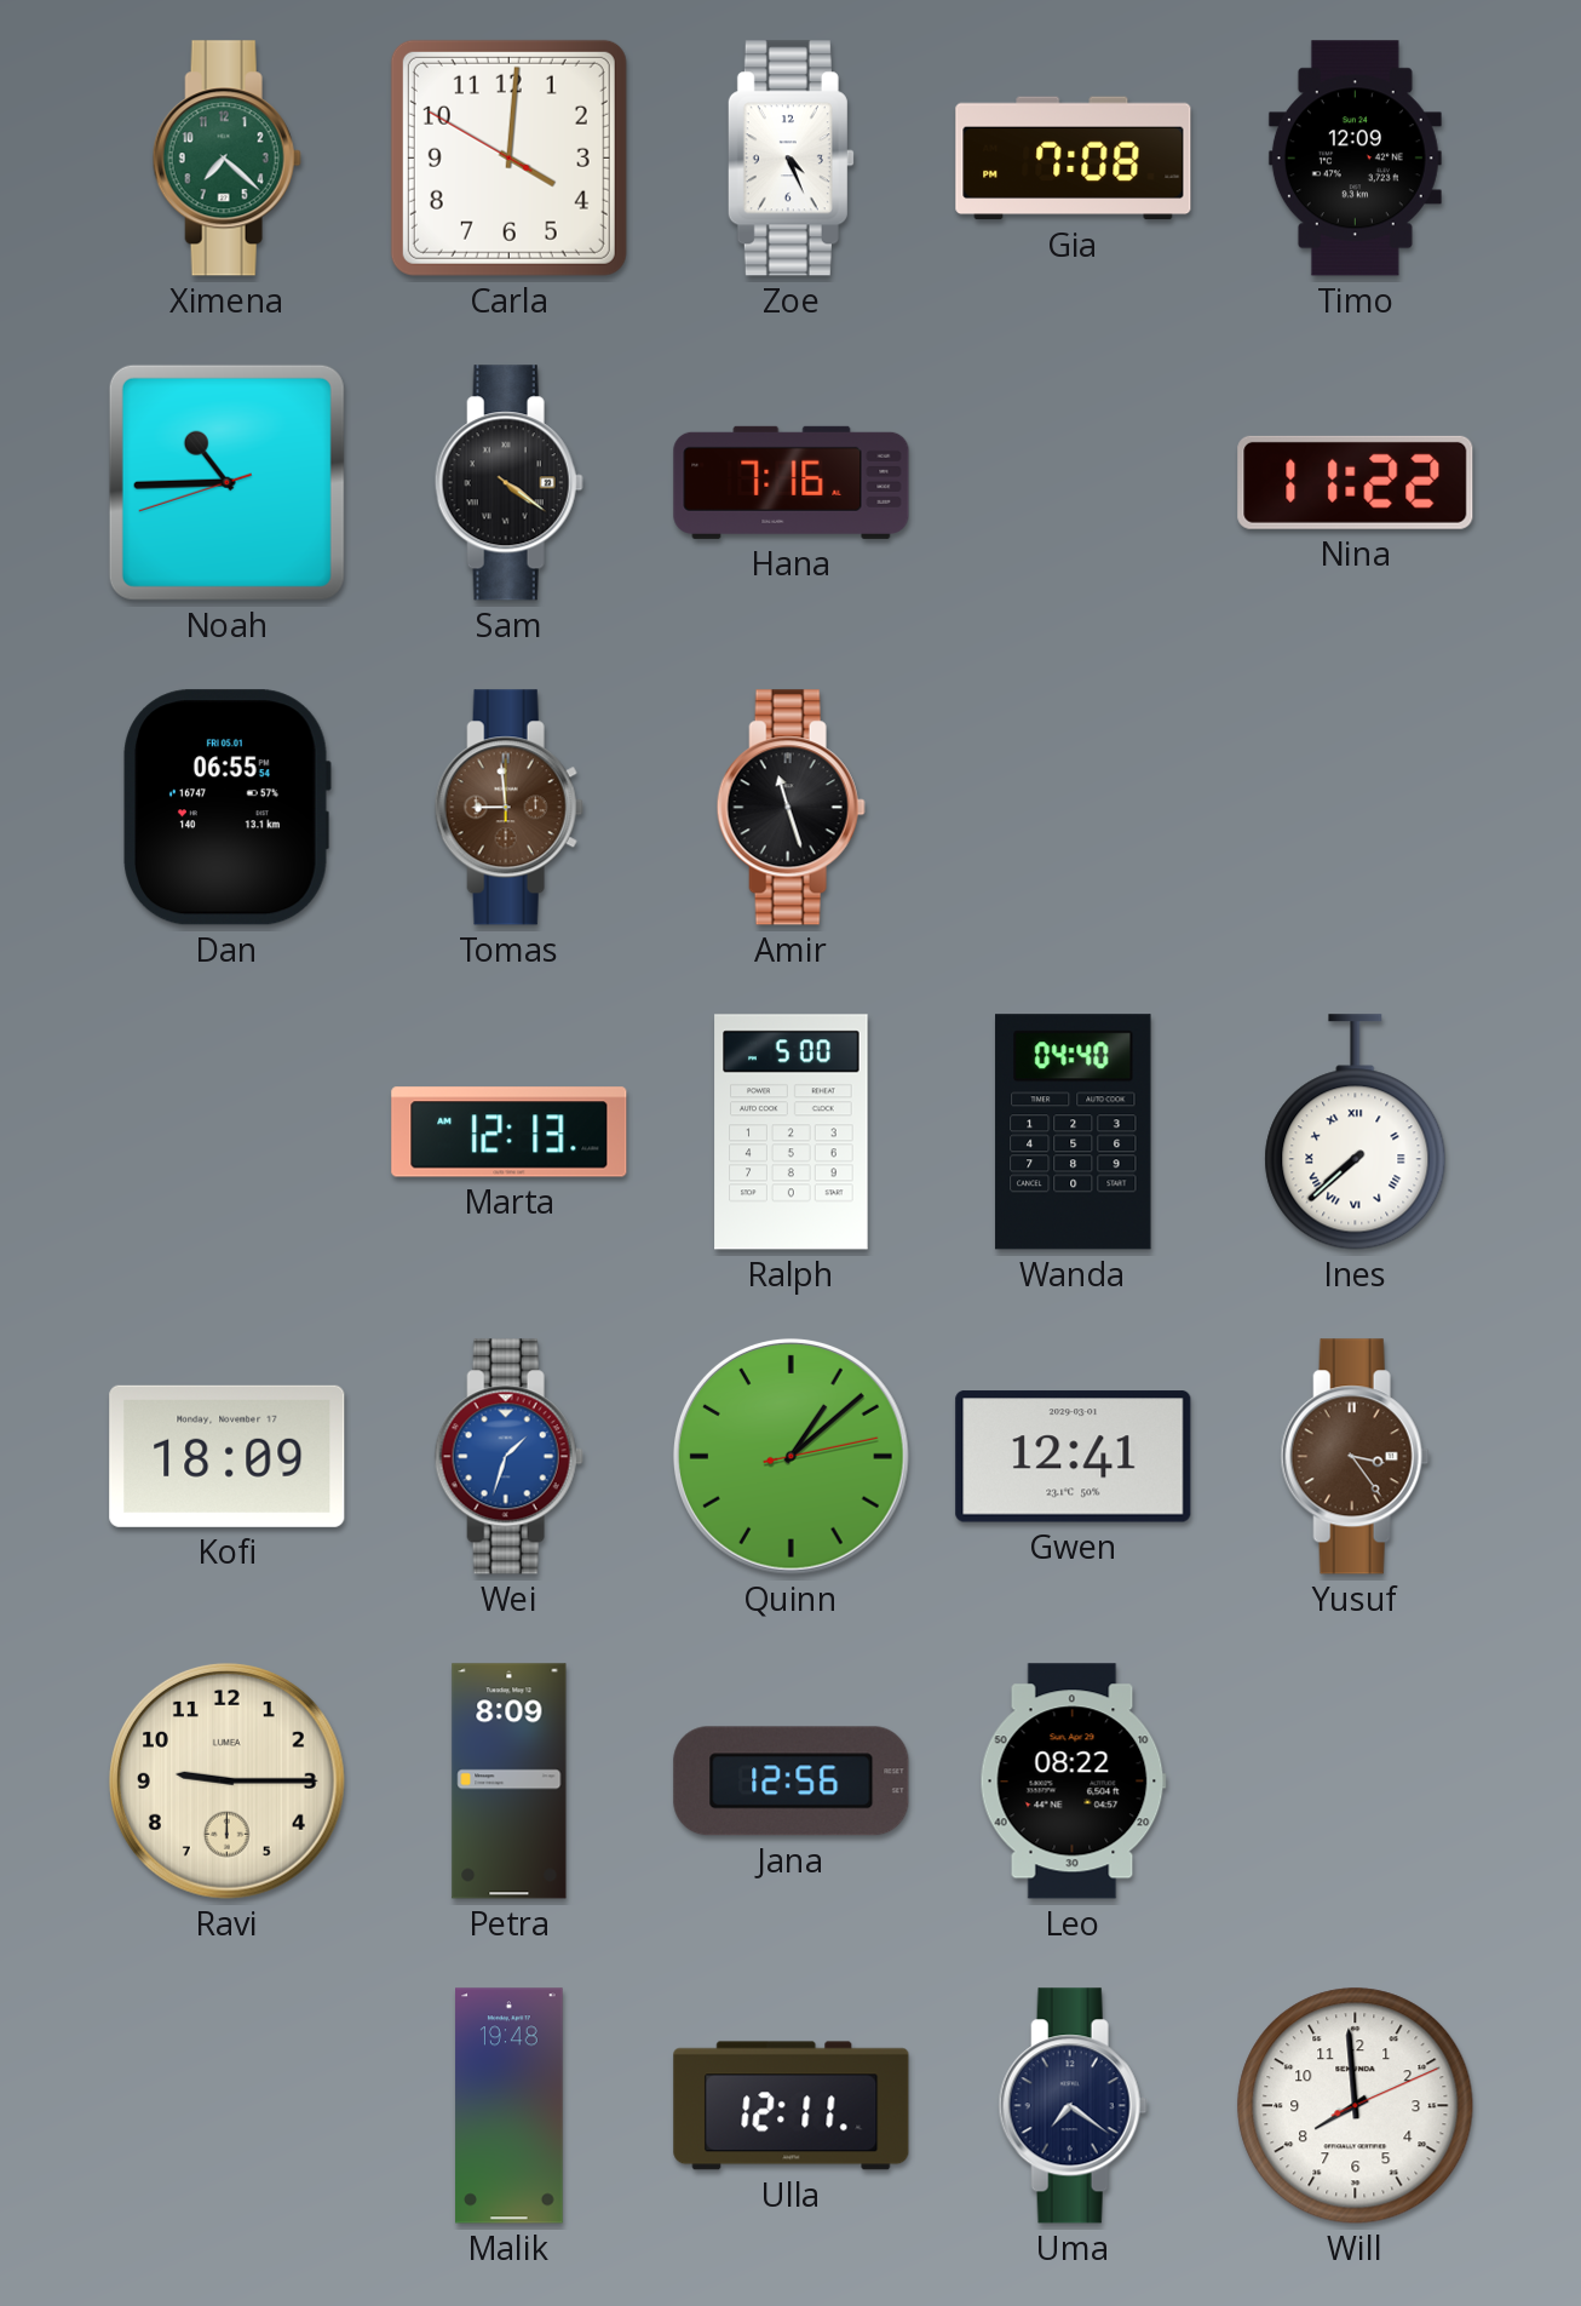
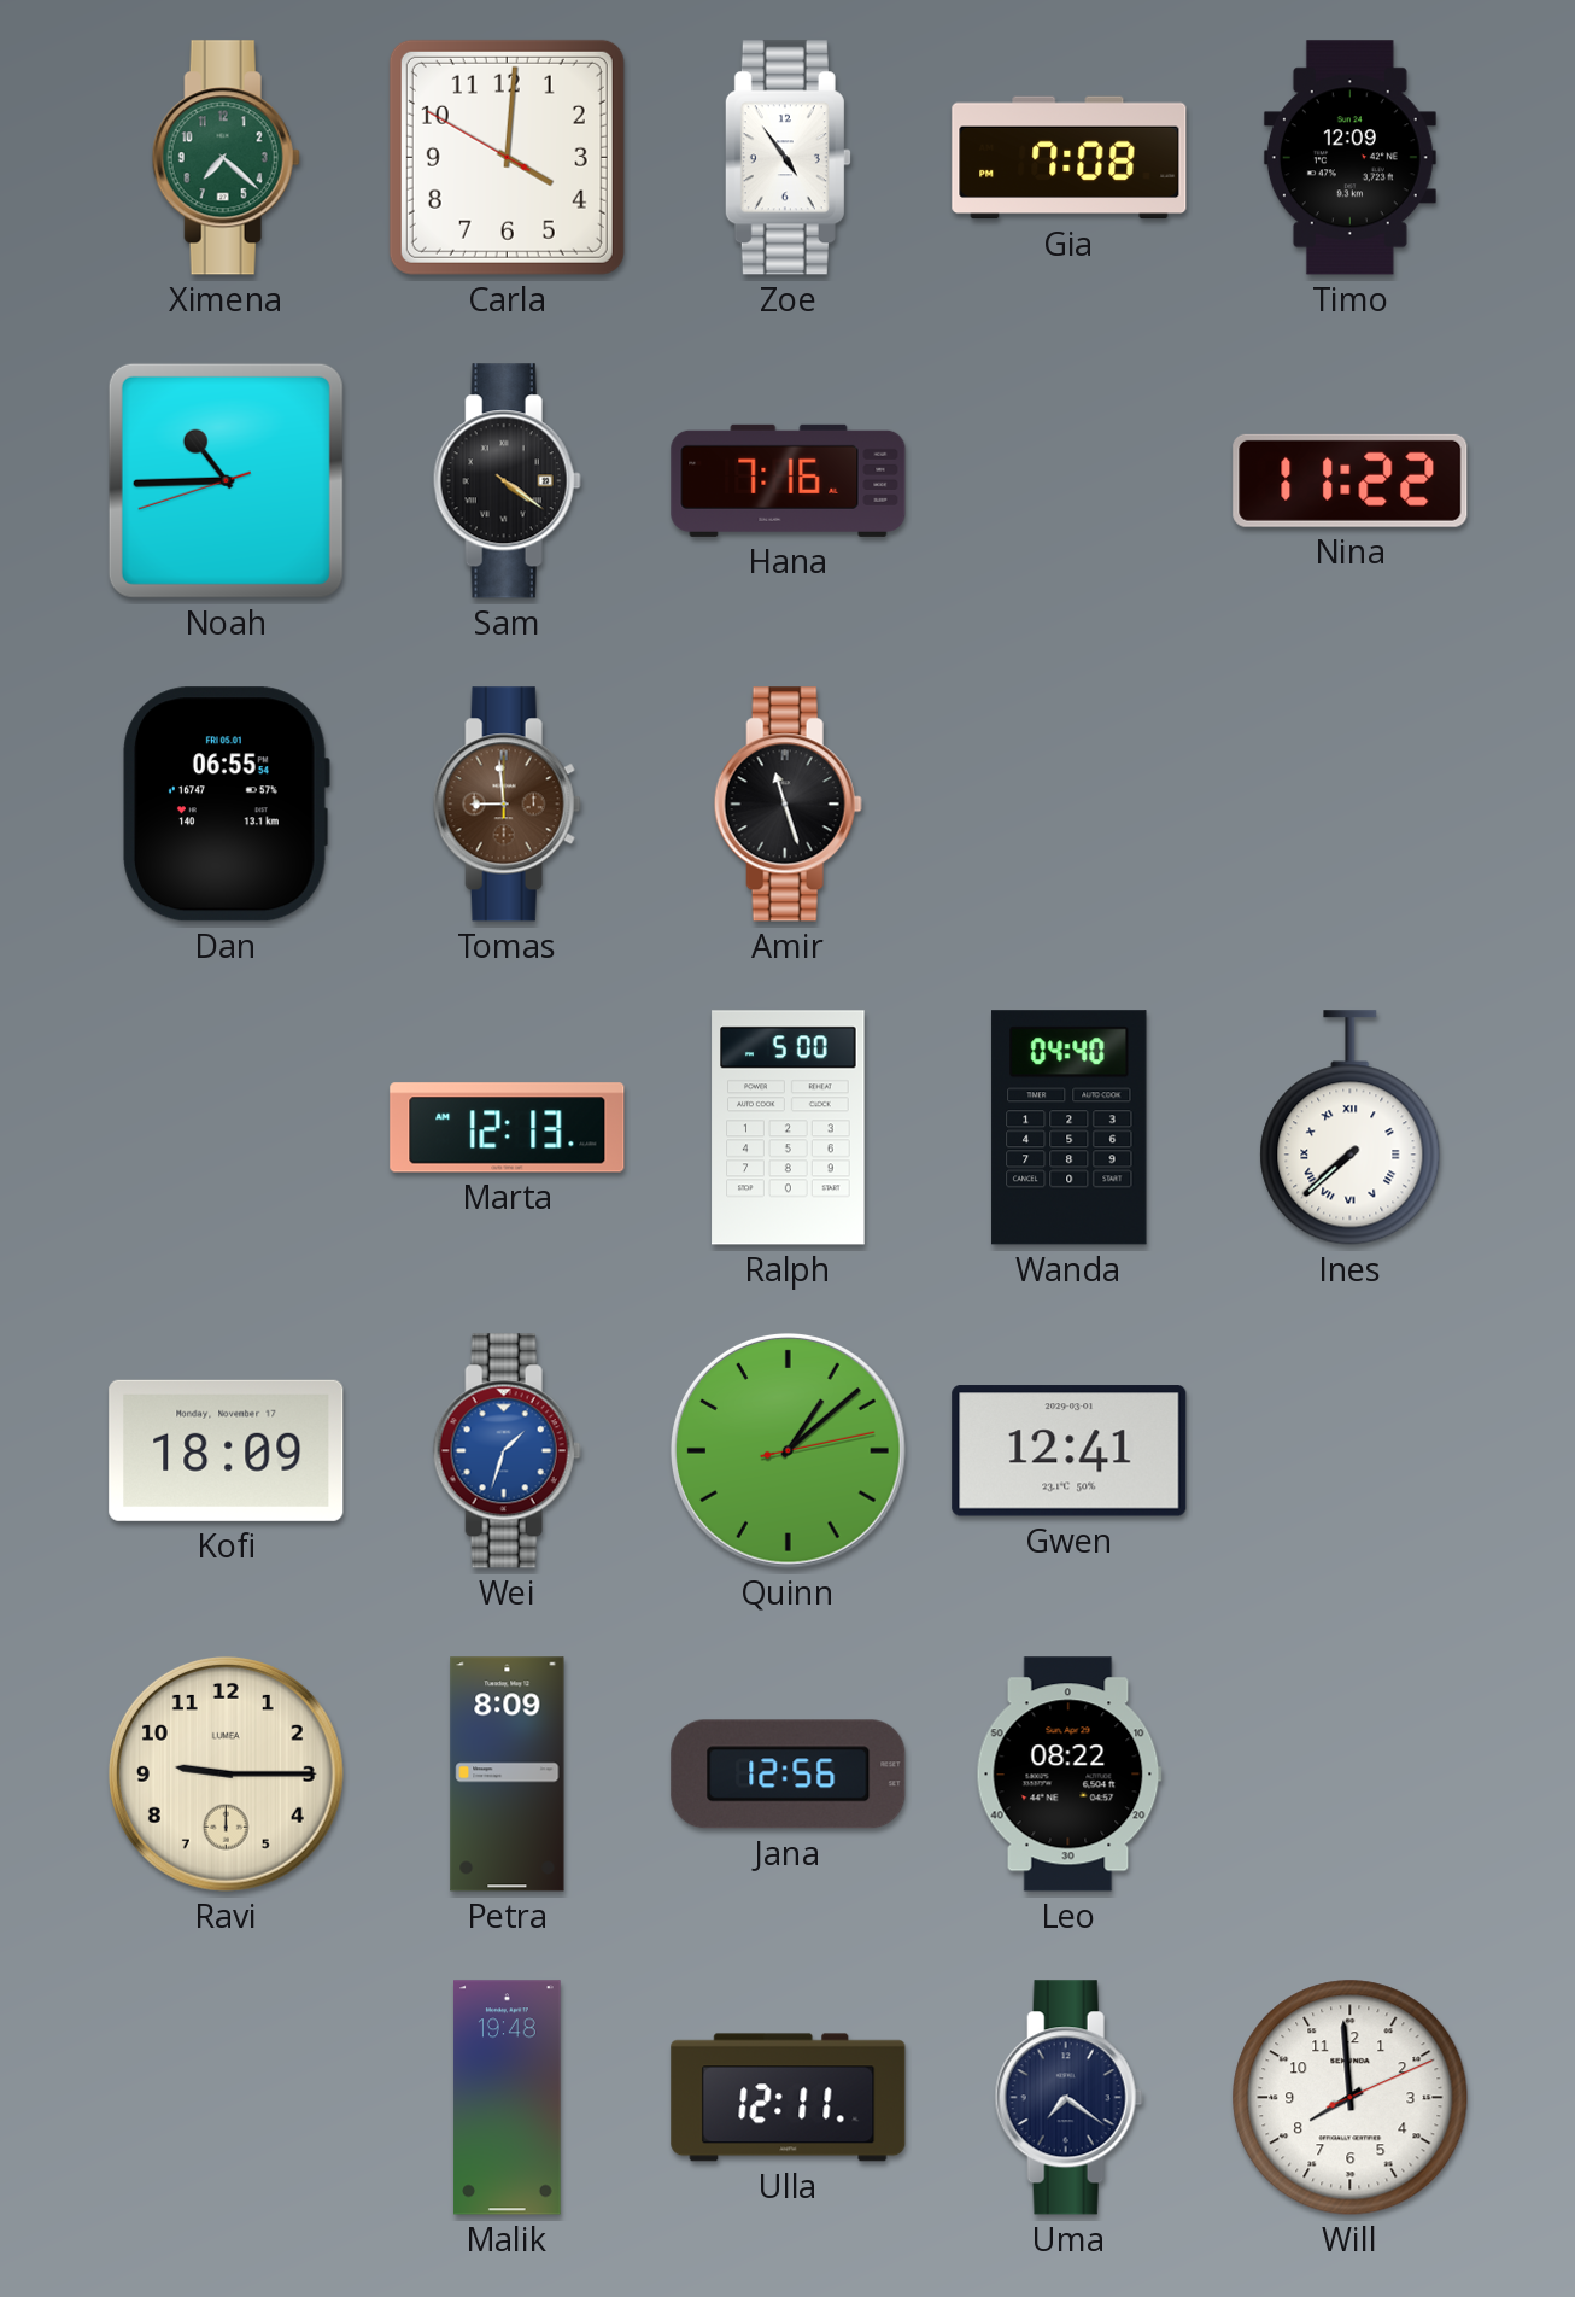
Zoe: 4:26 -> 4:54
Yusuf: 3:24 -> none
